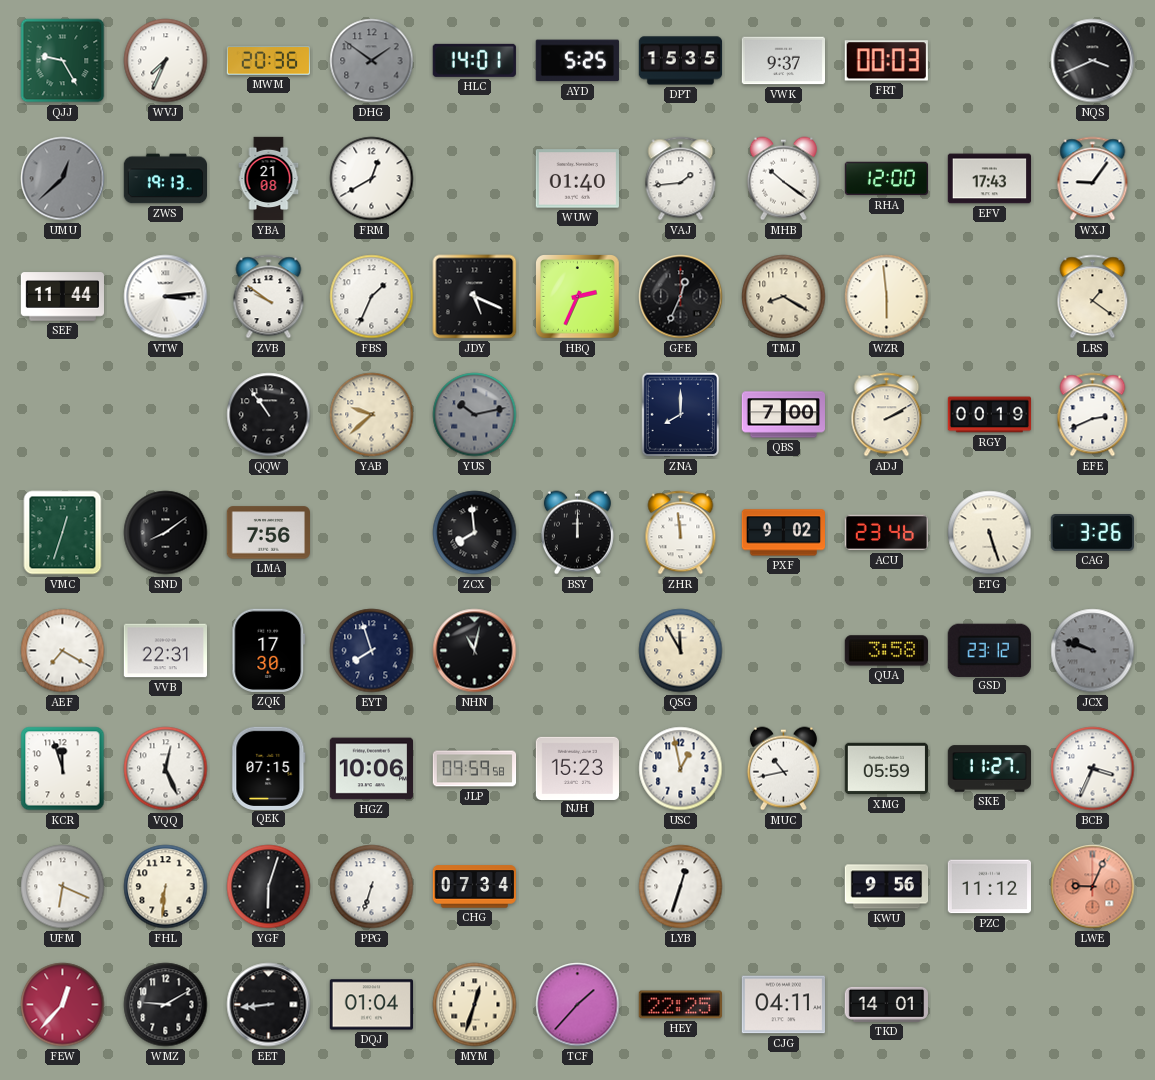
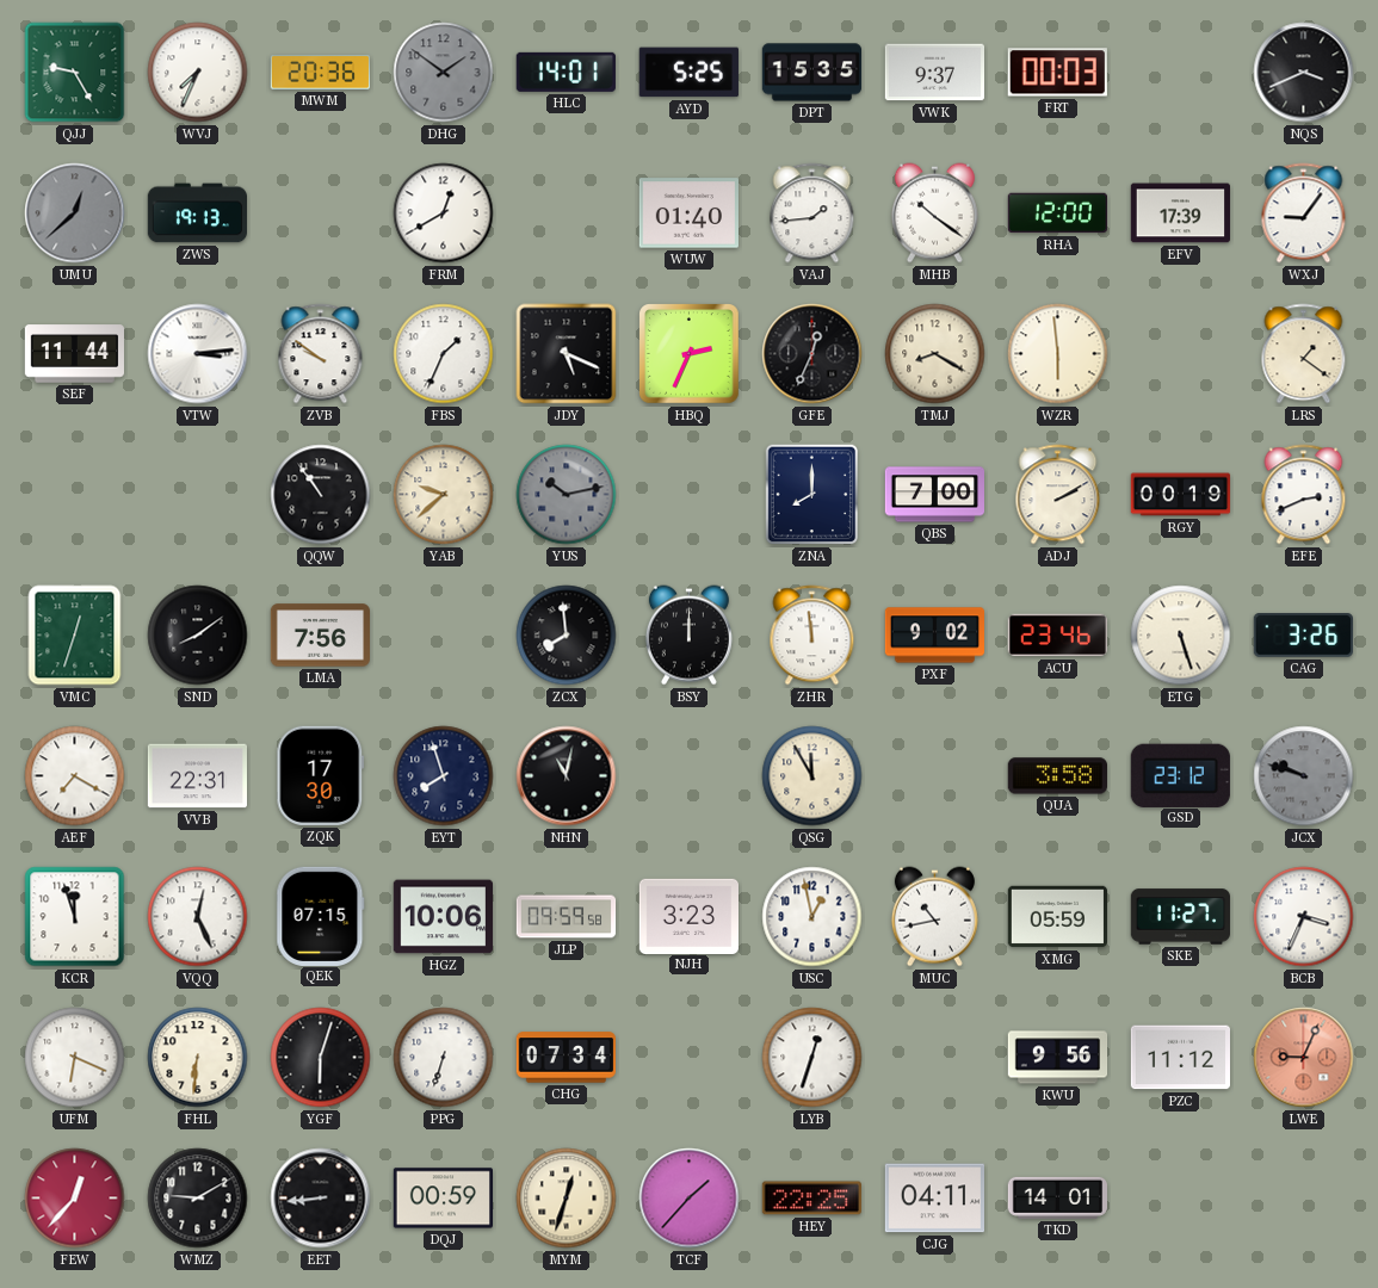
YBA: 21:08 -> none
EFV: 17:43 -> 17:39
NJH: 15:23 -> 3:23
DQJ: 01:04 -> 00:59
